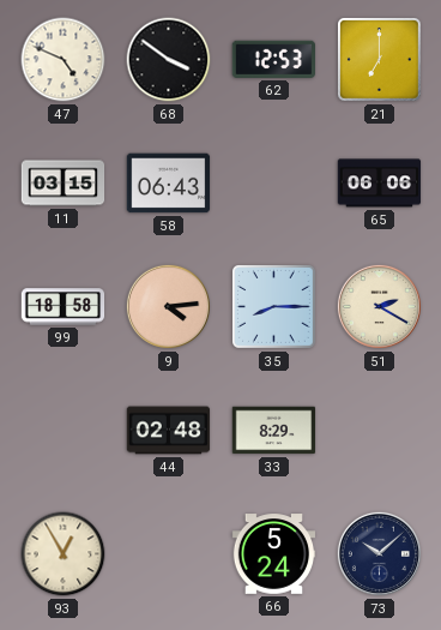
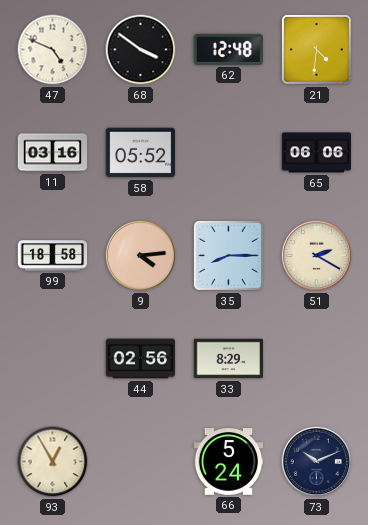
62: 12:53 -> 12:48
21: 7:00 -> 4:31
11: 03:15 -> 03:16
58: 06:43 -> 05:52
44: 02:48 -> 02:56
73: 10:08 -> 10:11
